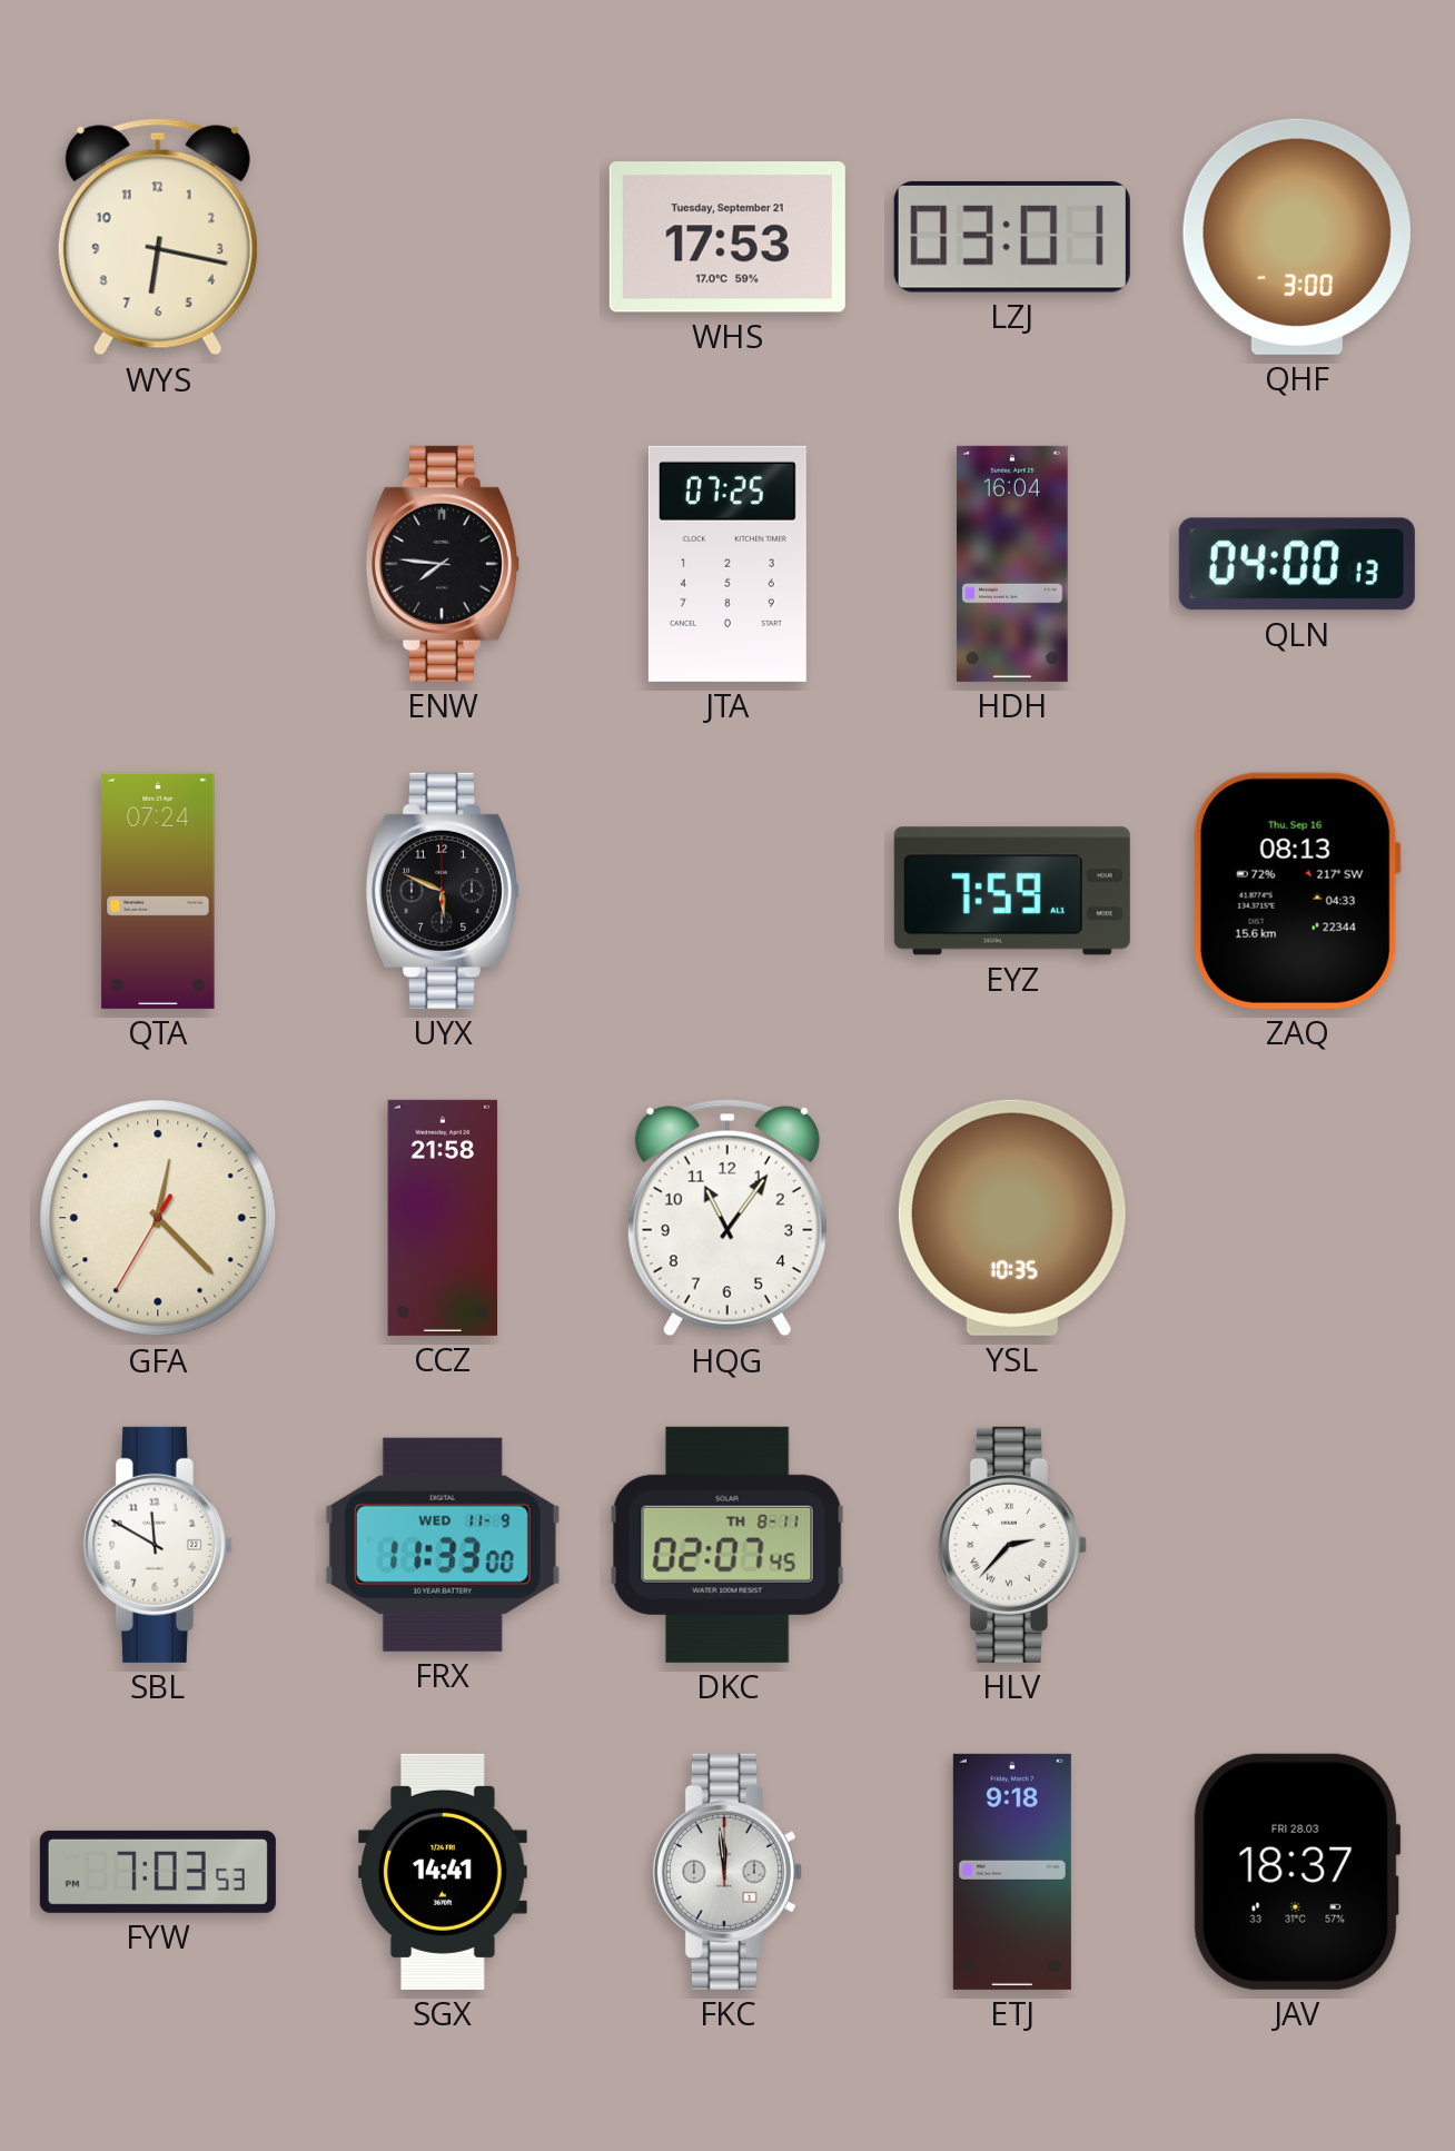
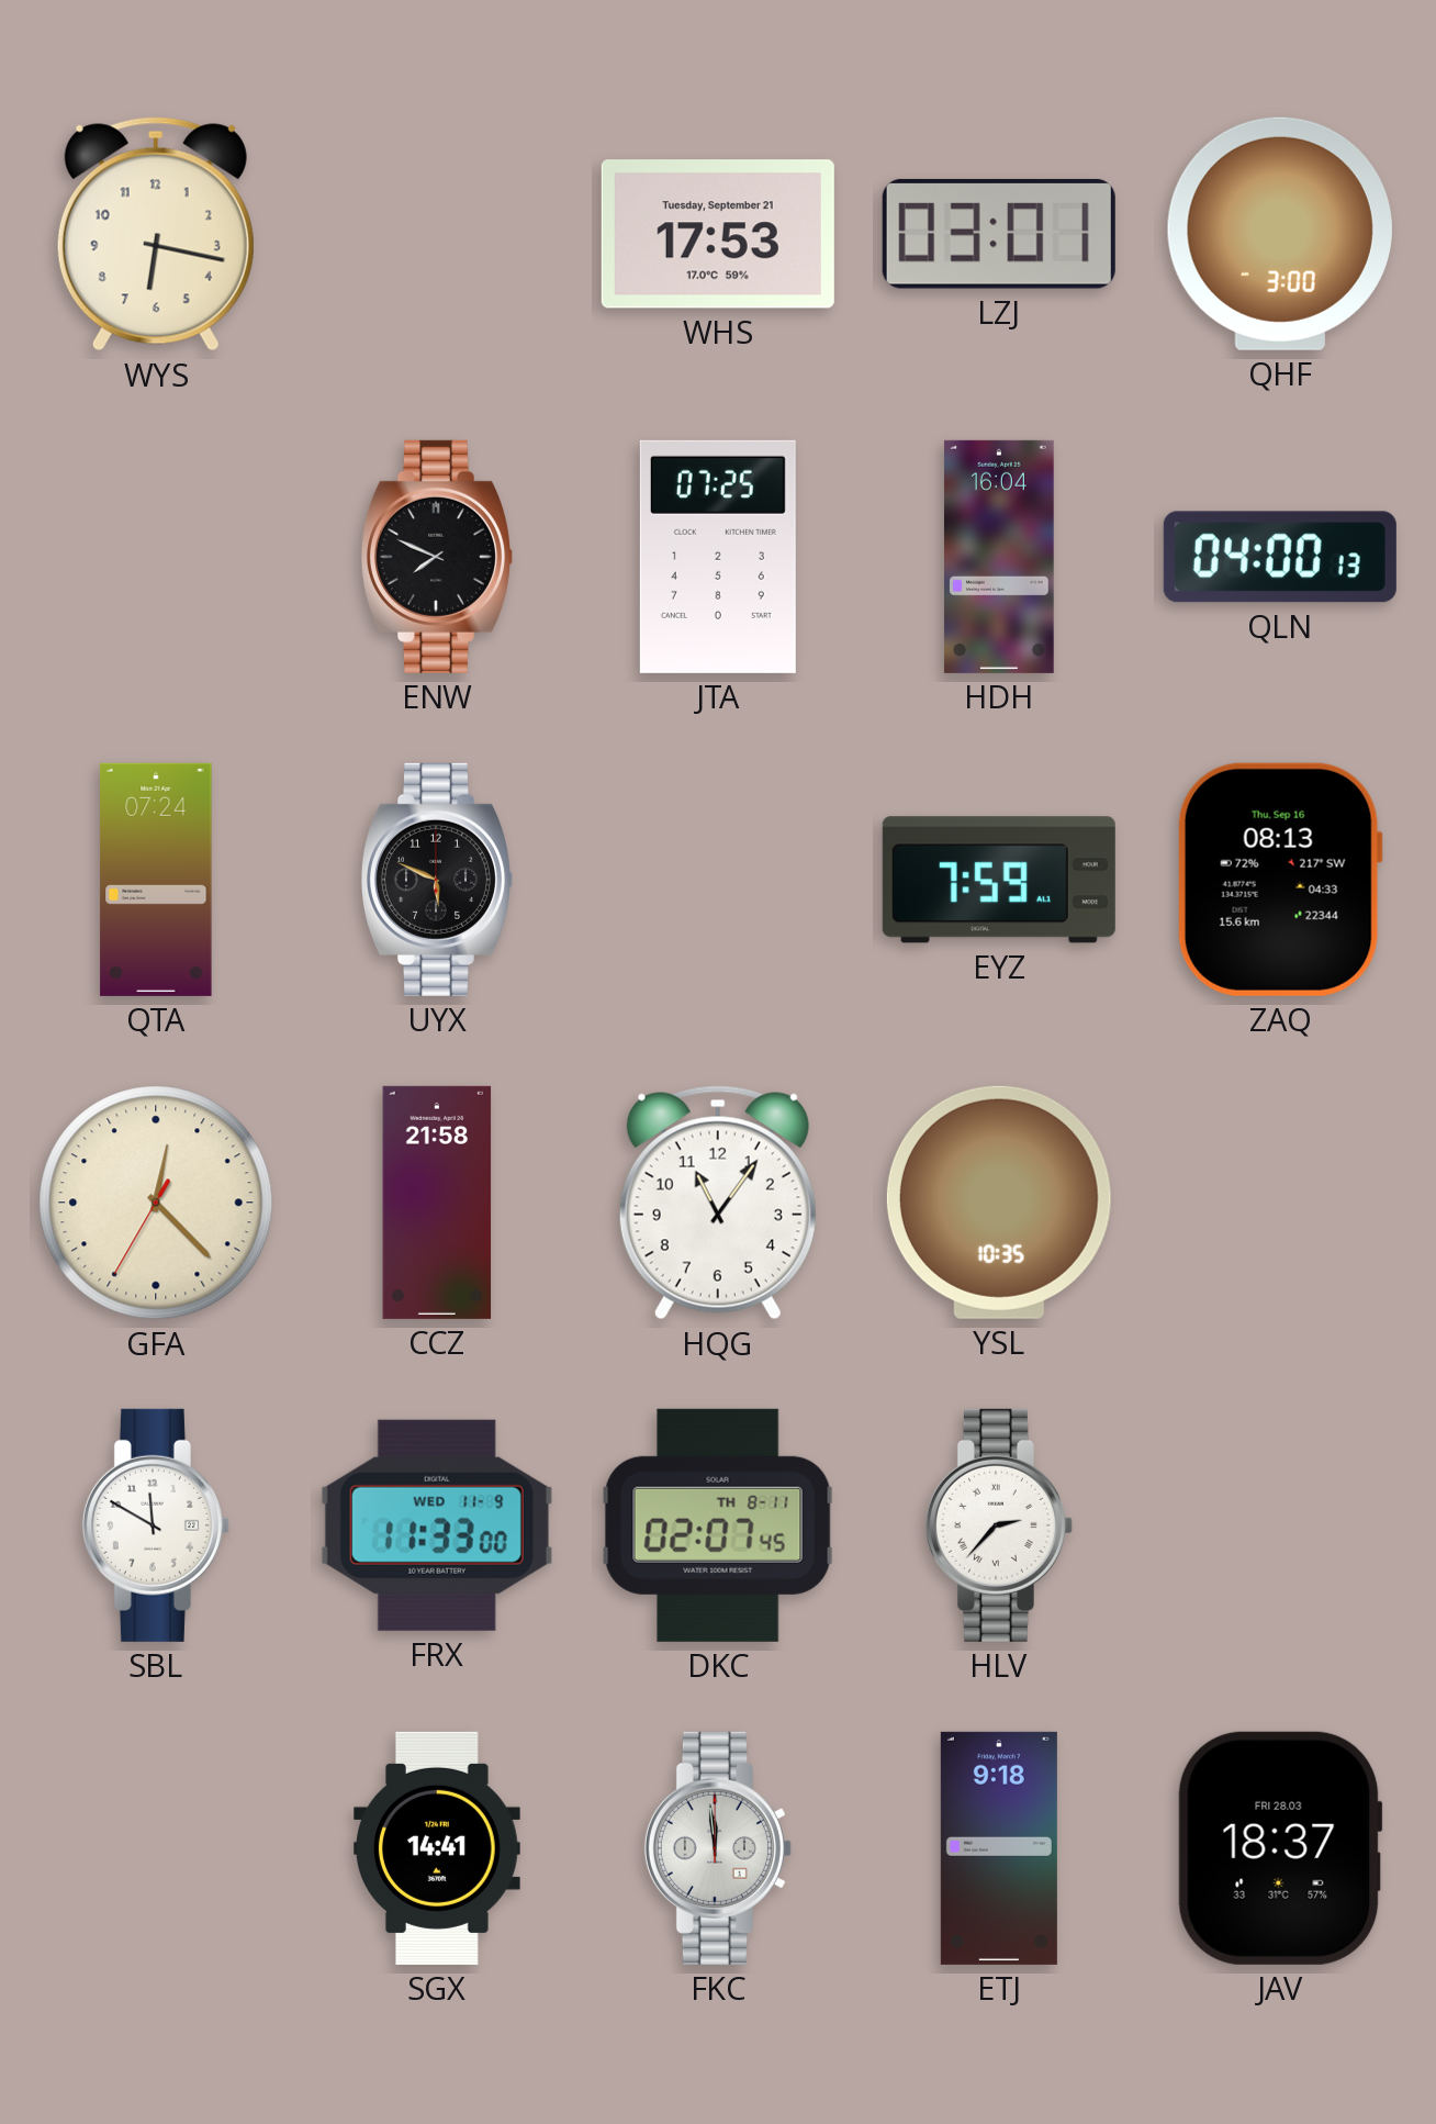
ENW: 7:46 -> 7:49
FYW: 7:03 -> none
